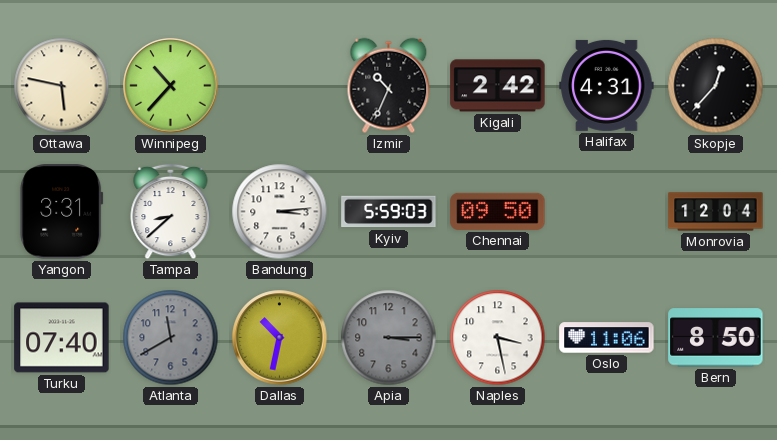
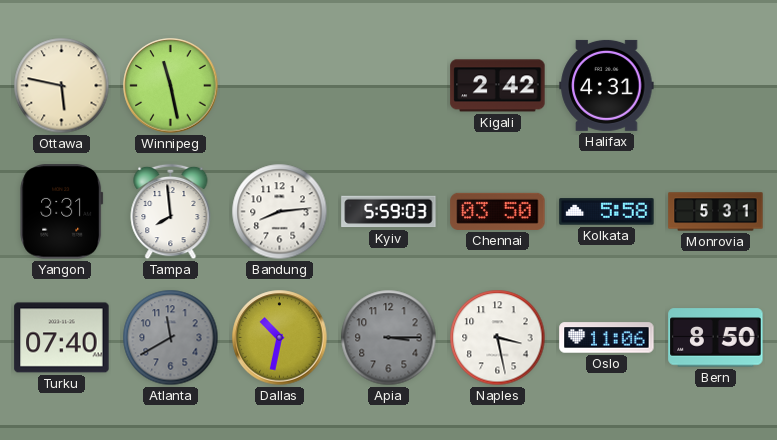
Winnipeg: 10:37 -> 11:28
Izmir: 10:34 -> none
Skopje: 12:37 -> none
Tampa: 8:38 -> 7:59
Bandung: 3:14 -> 8:14
Chennai: 09:50 -> 03:50
Kolkata: none -> 5:58
Monrovia: 12:04 -> 5:31
